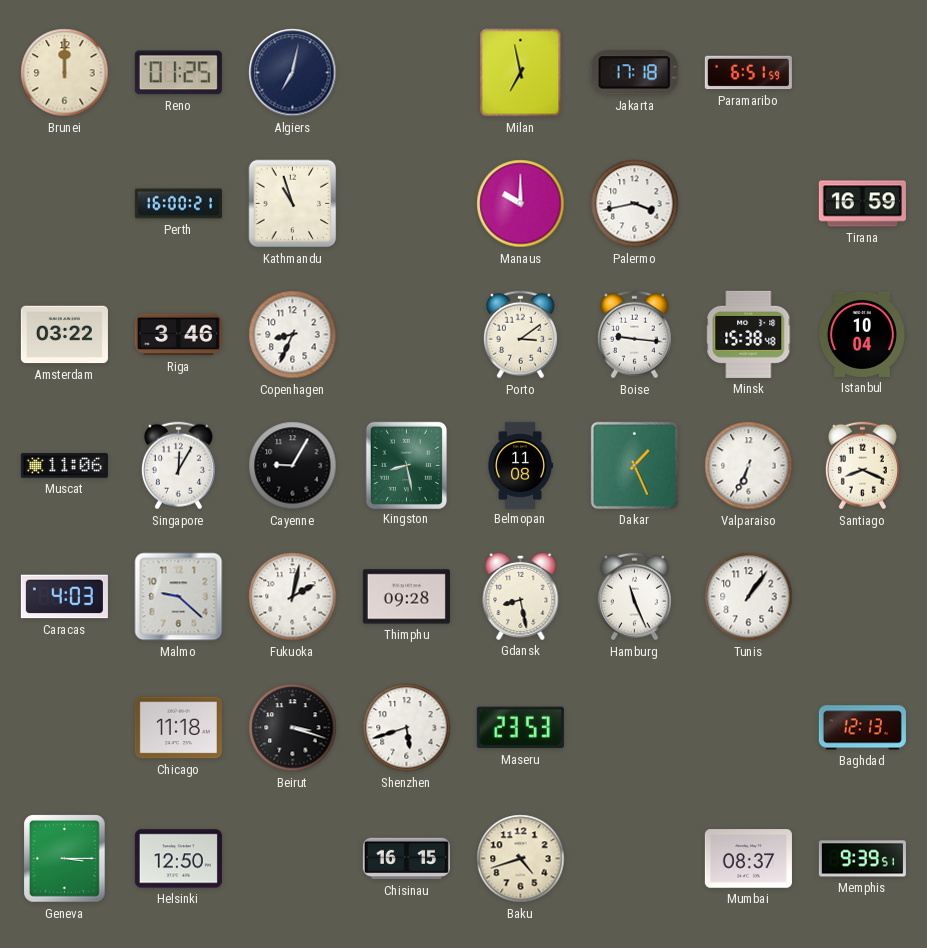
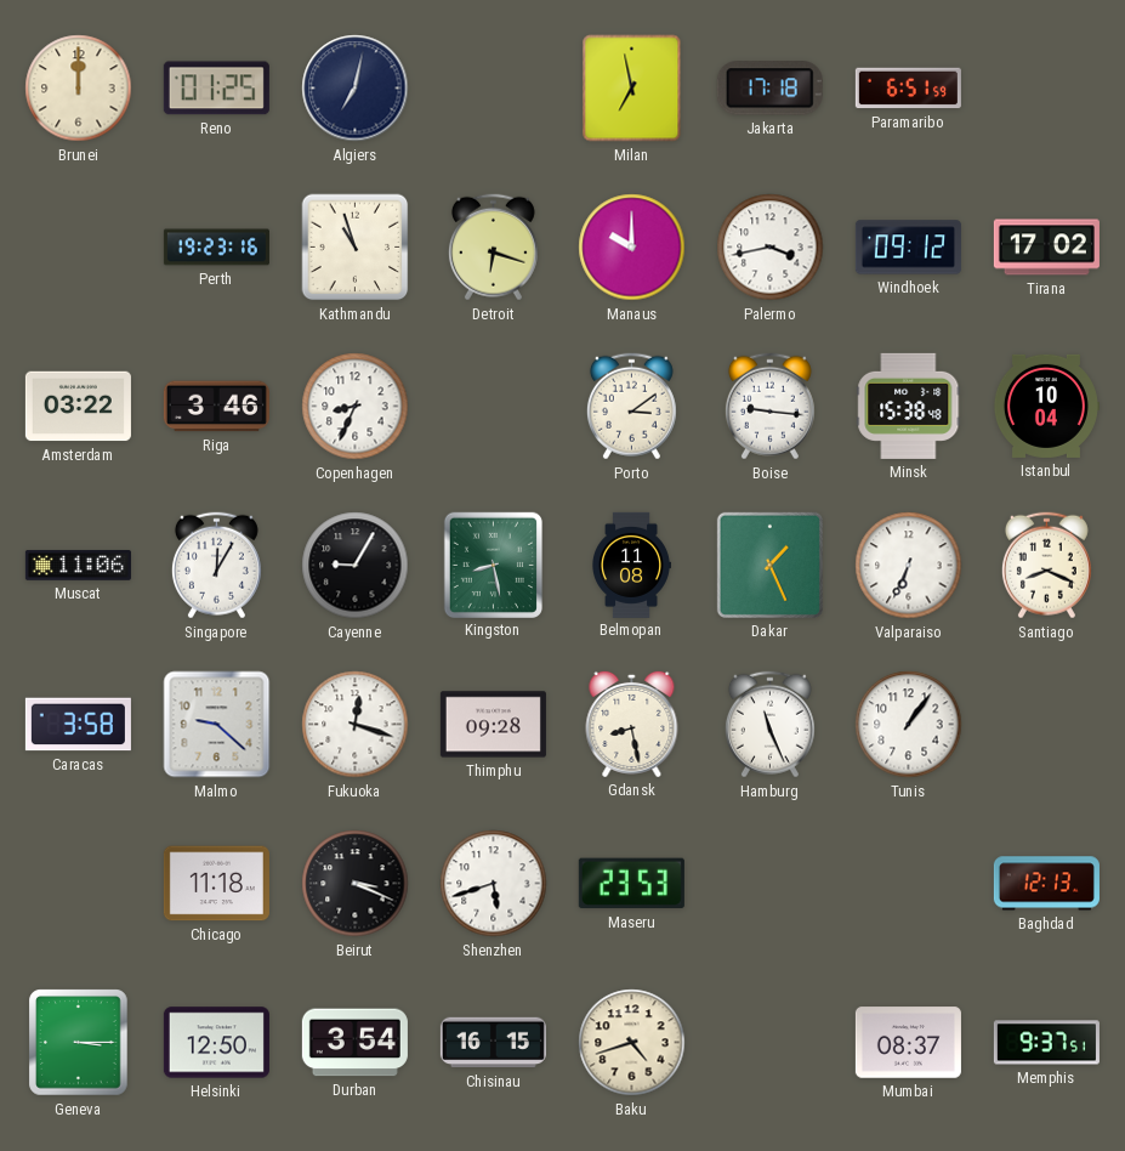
Perth: 16:00 -> 19:23
Detroit: none -> 6:18
Windhoek: none -> 09:12
Tirana: 16:59 -> 17:02
Caracas: 4:03 -> 3:58
Fukuoka: 2:02 -> 12:18
Beirut: 3:18 -> 3:19
Durban: none -> 3:54
Memphis: 9:39 -> 9:37
